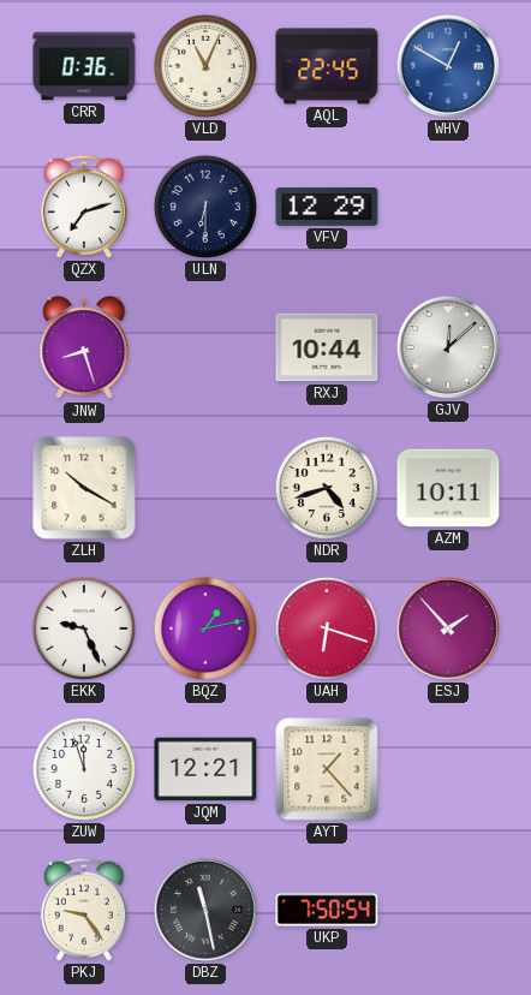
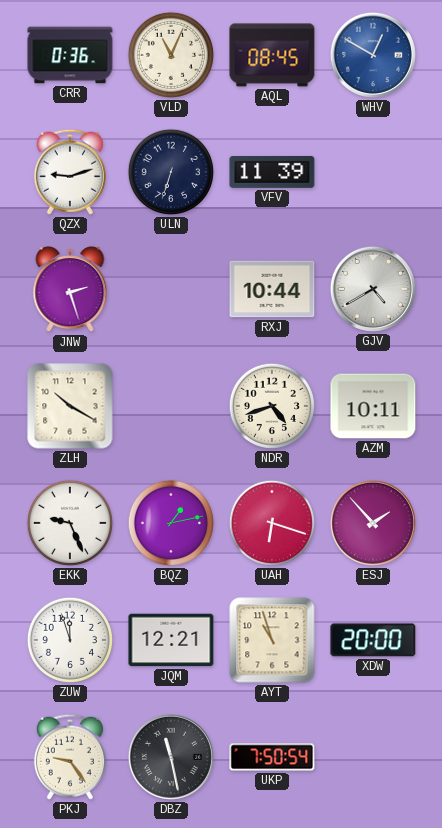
AQL: 22:45 -> 08:45
QZX: 7:12 -> 9:12
ULN: 6:30 -> 6:33
VFV: 12:29 -> 11:39
JNW: 8:27 -> 2:27
GJV: 12:08 -> 4:40
AYT: 1:23 -> 10:57
XDW: none -> 20:00
